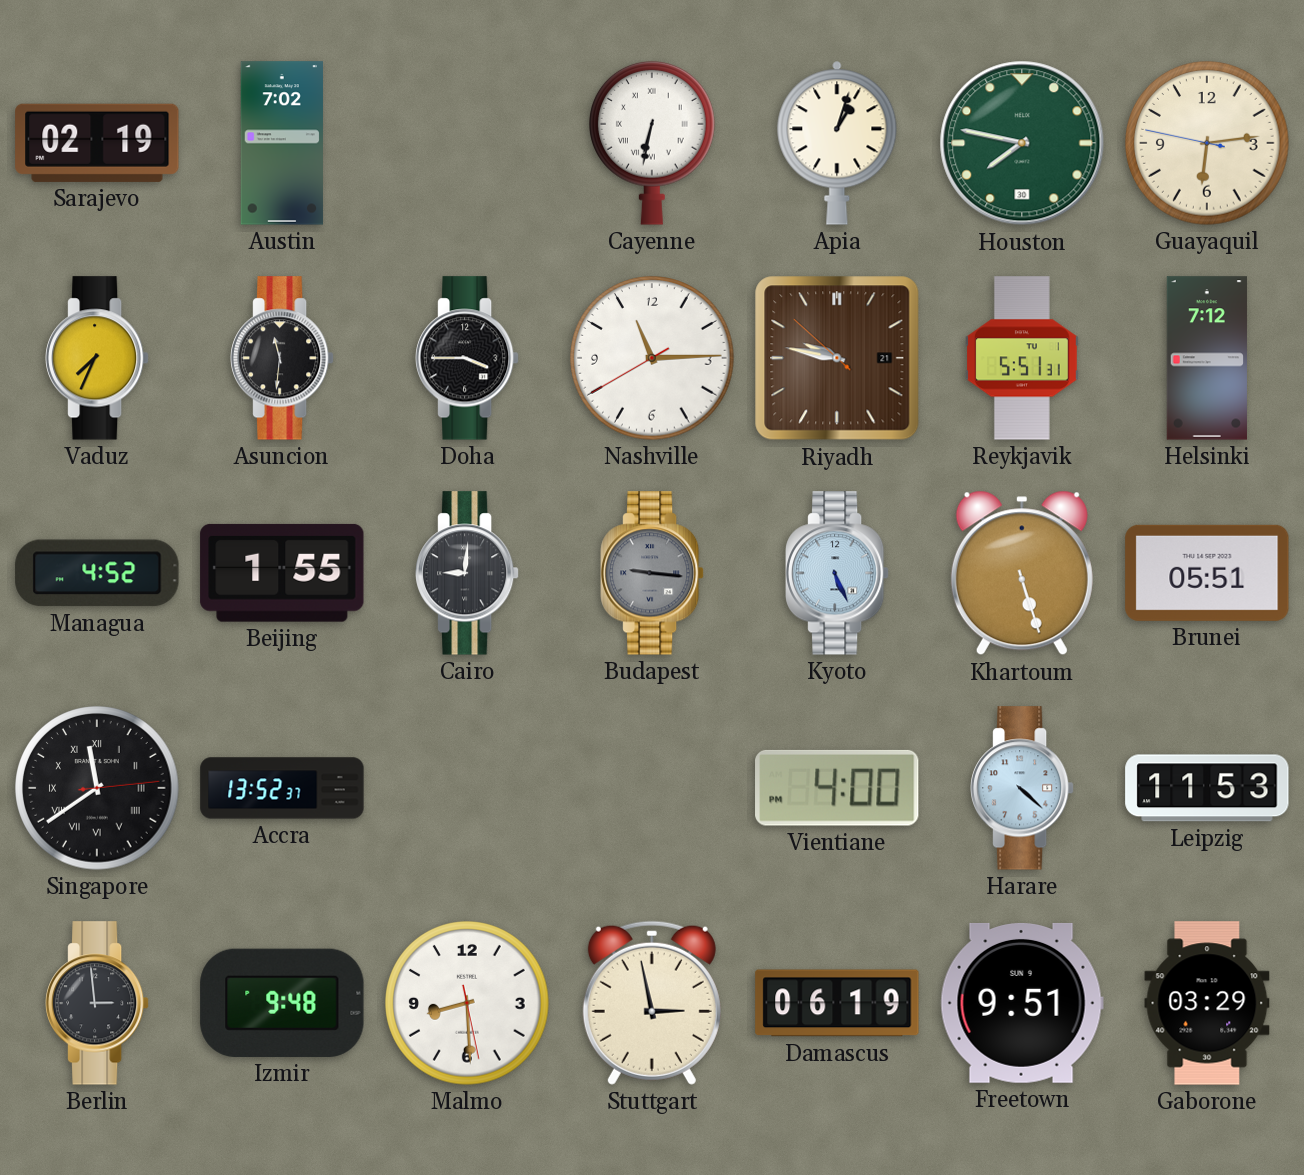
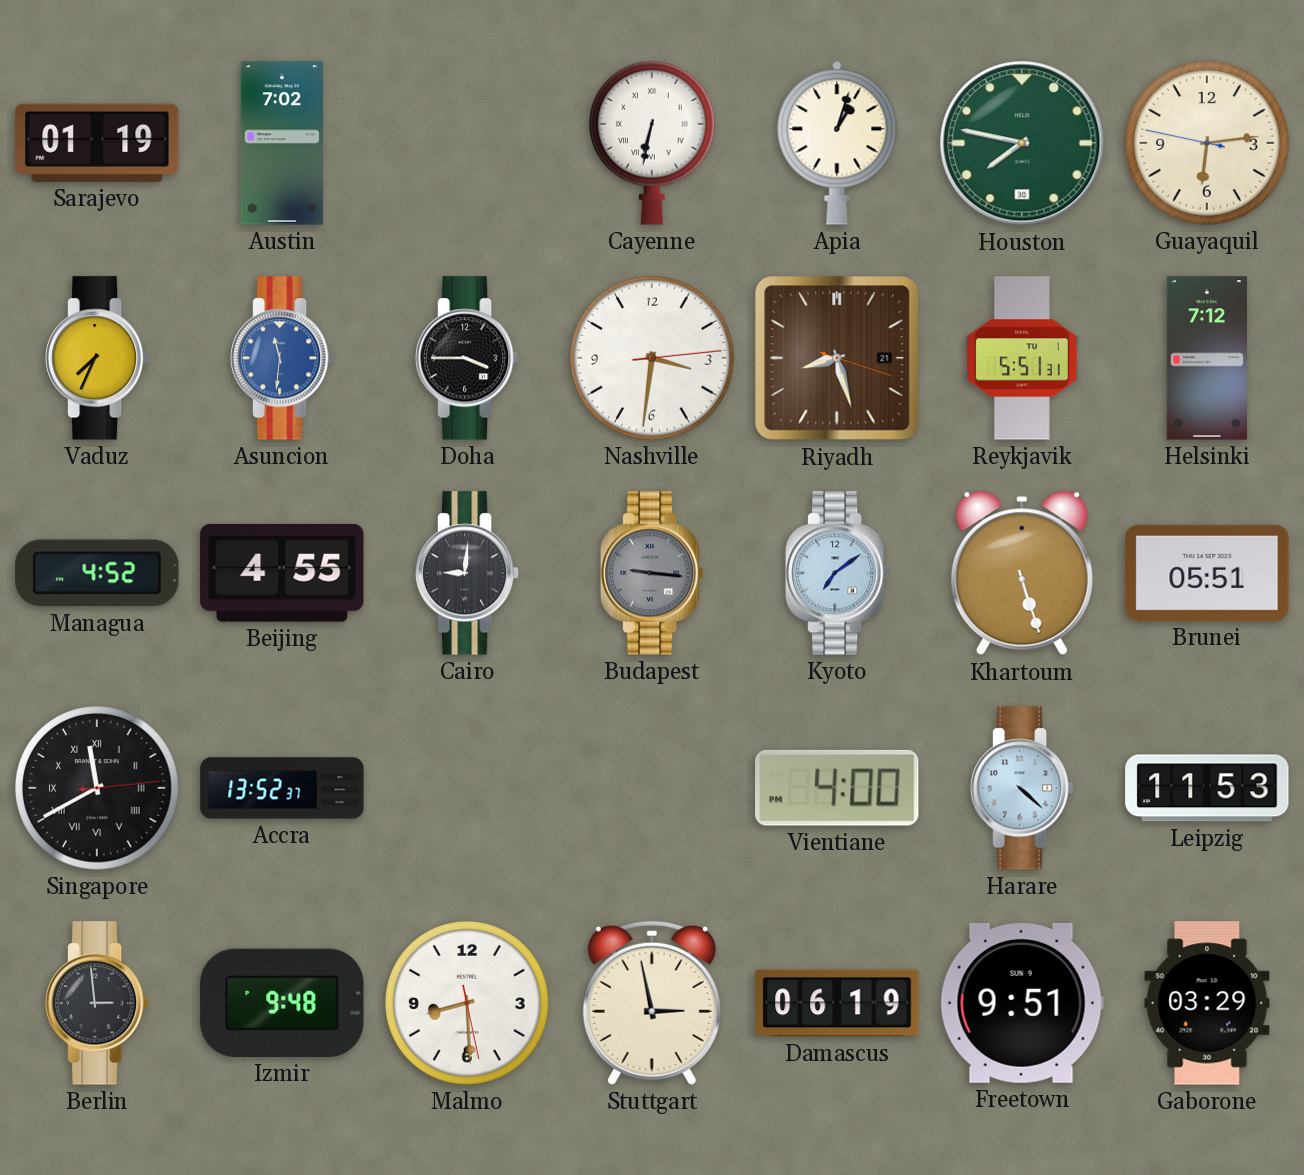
Sarajevo: 02:19 -> 01:19
Asuncion dial: black -> blue
Nashville: 11:14 -> 3:31
Riyadh: 9:46 -> 8:27
Beijing: 1:55 -> 4:55
Kyoto: 5:26 -> 7:09
Singapore: 11:39 -> 11:40
